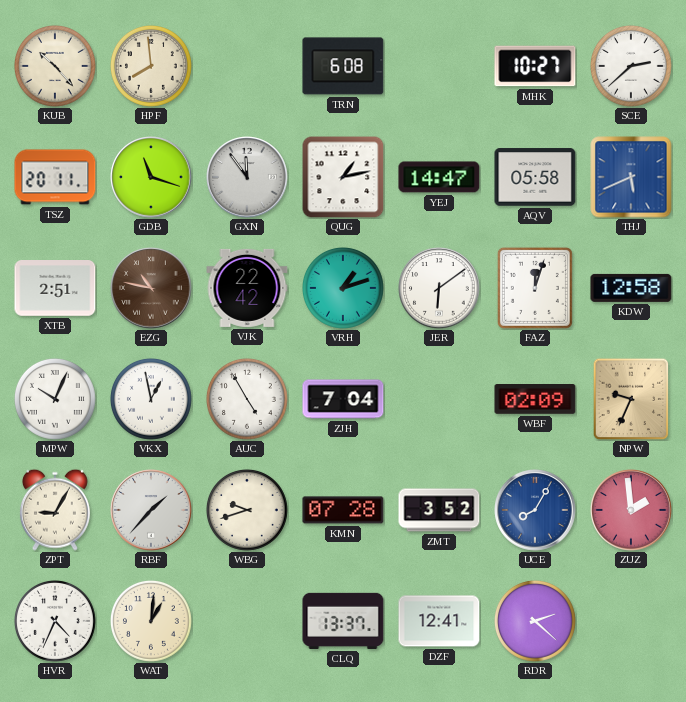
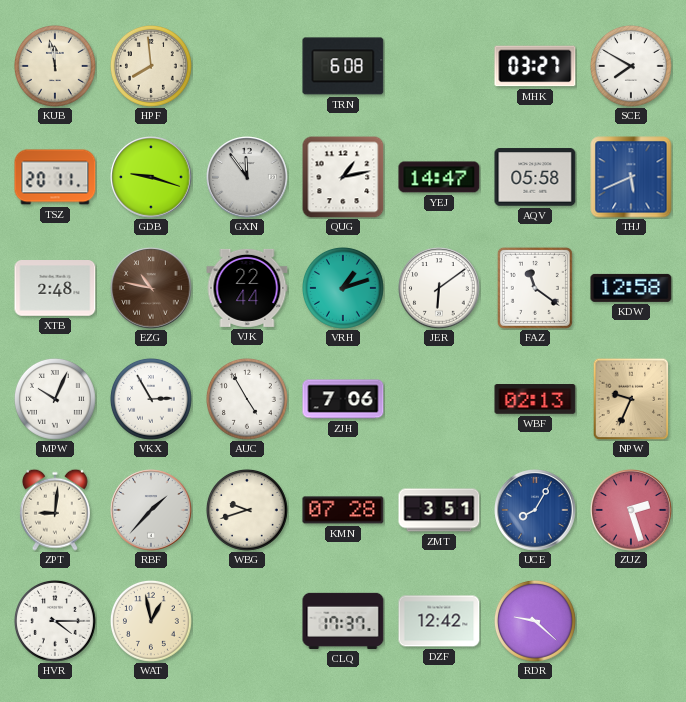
KUB: 10:23 -> 11:58
MHK: 10:27 -> 03:27
SCE: 2:38 -> 7:50
GDB: 11:18 -> 9:18
XTB: 2:51 -> 2:48
VJK: 22:42 -> 22:44
FAZ: 12:03 -> 11:21
VKX: 12:58 -> 2:55
ZJH: 7:04 -> 7:06
WBF: 02:09 -> 02:13
ZPT: 9:05 -> 9:01
ZMT: 3:52 -> 3:51
ZUZ: 1:59 -> 2:27
HVR: 4:34 -> 4:15
WAT: 1:01 -> 12:58
CLQ: 13:37 -> 17:37
DZF: 12:41 -> 12:42
RDR: 2:22 -> 9:22
